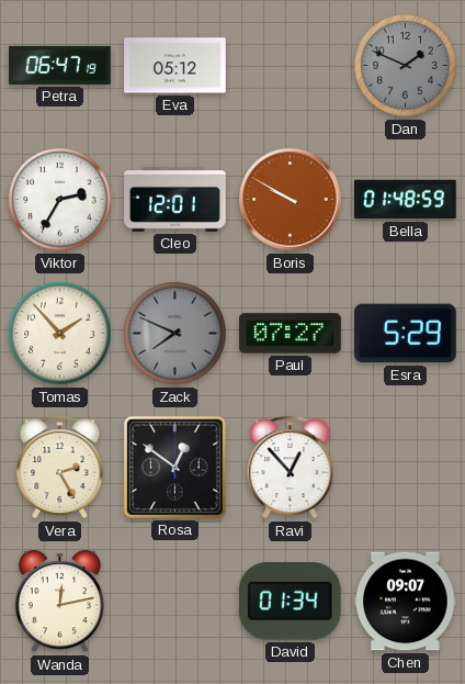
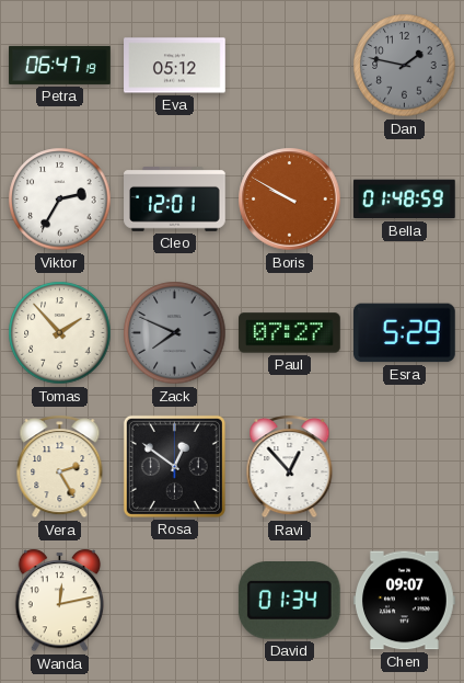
Dan: 1:49 -> 1:47
